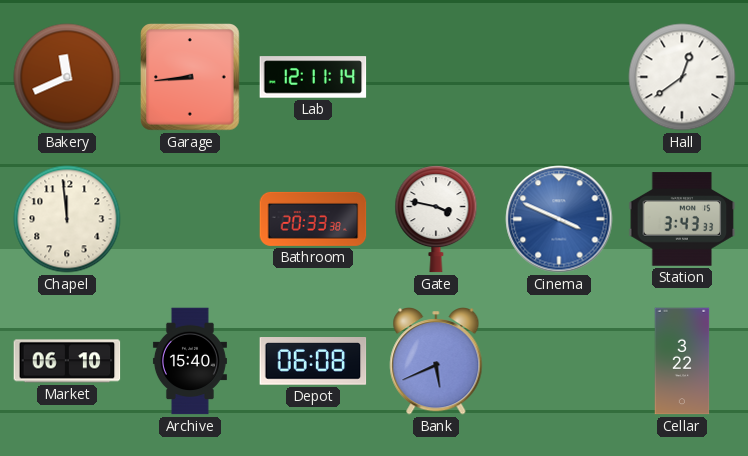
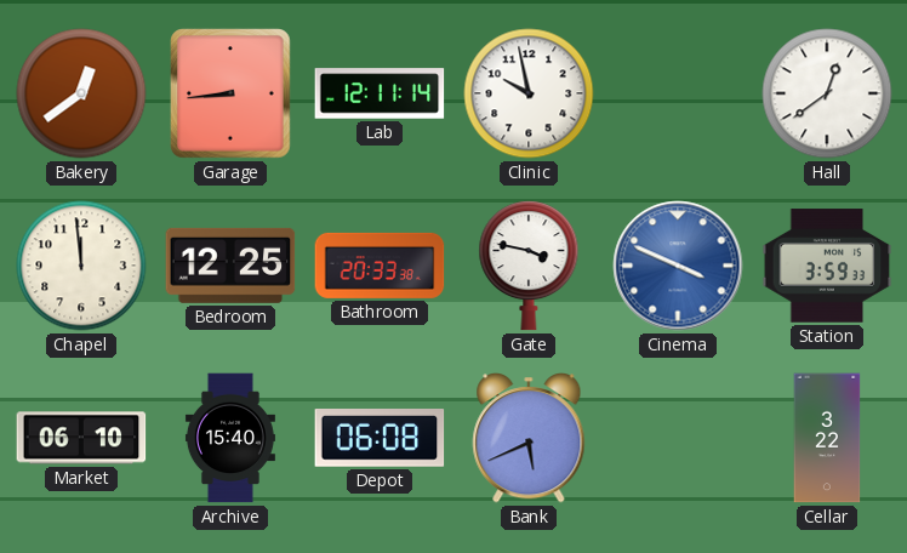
Bakery: 11:41 -> 12:39
Clinic: none -> 9:58
Bedroom: none -> 12:25
Station: 3:43 -> 3:59
